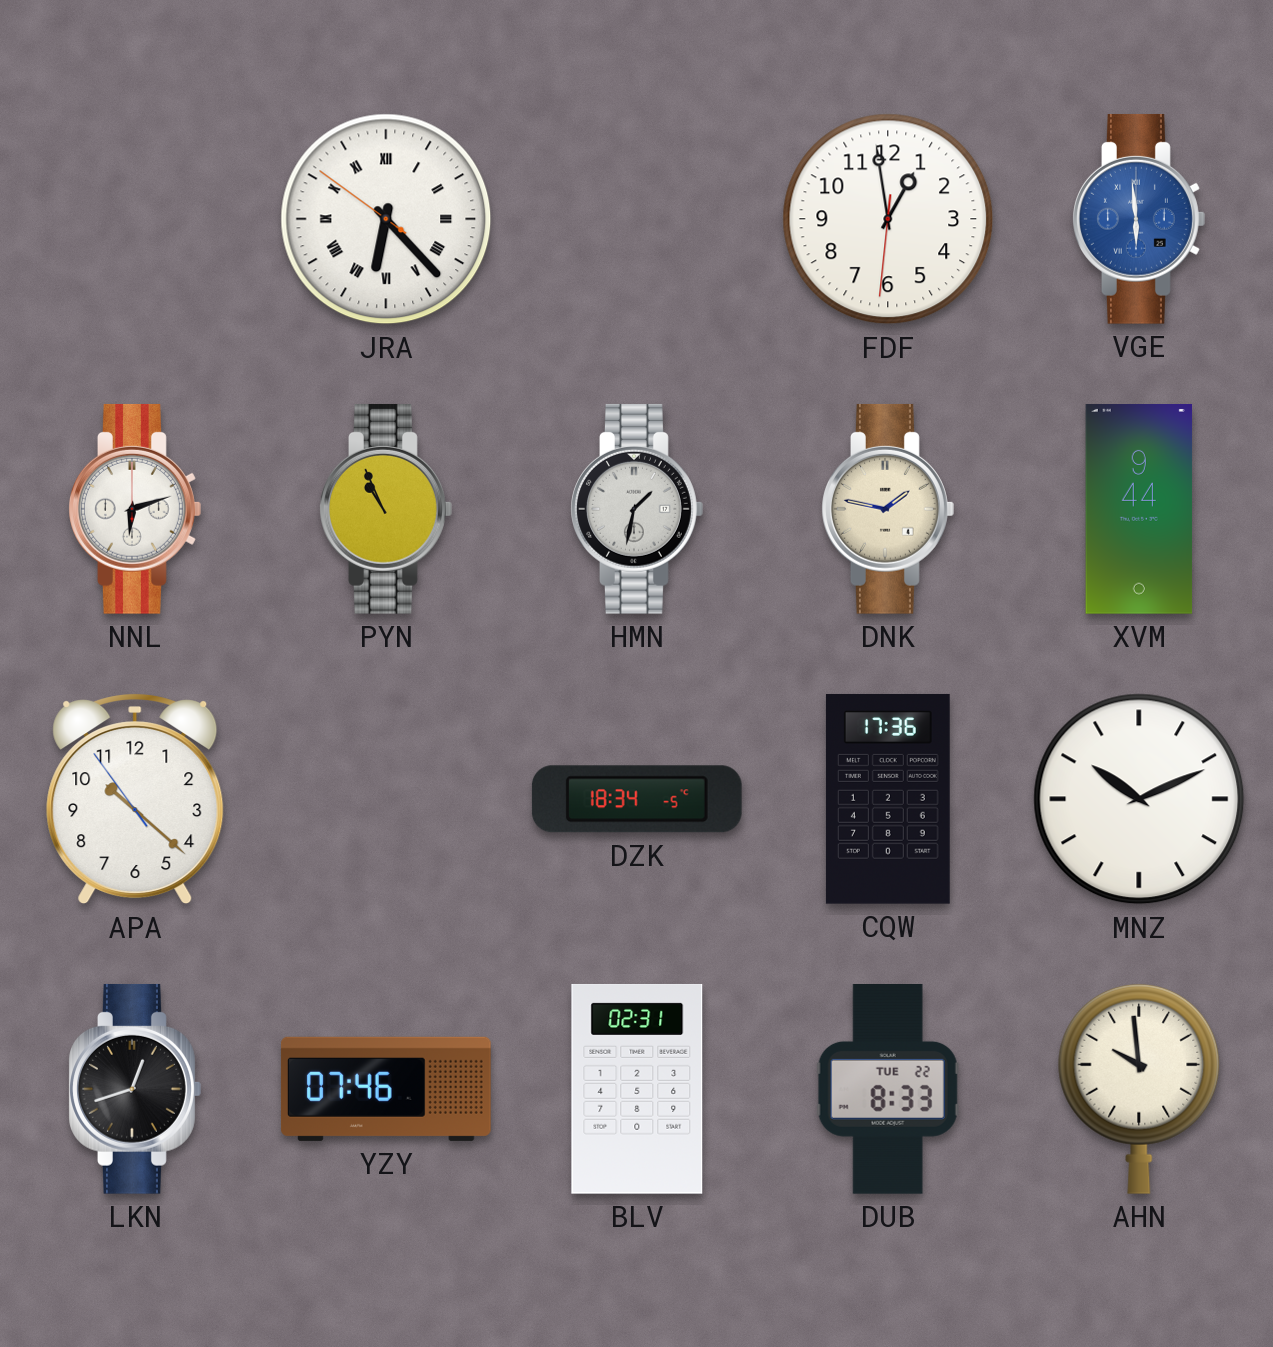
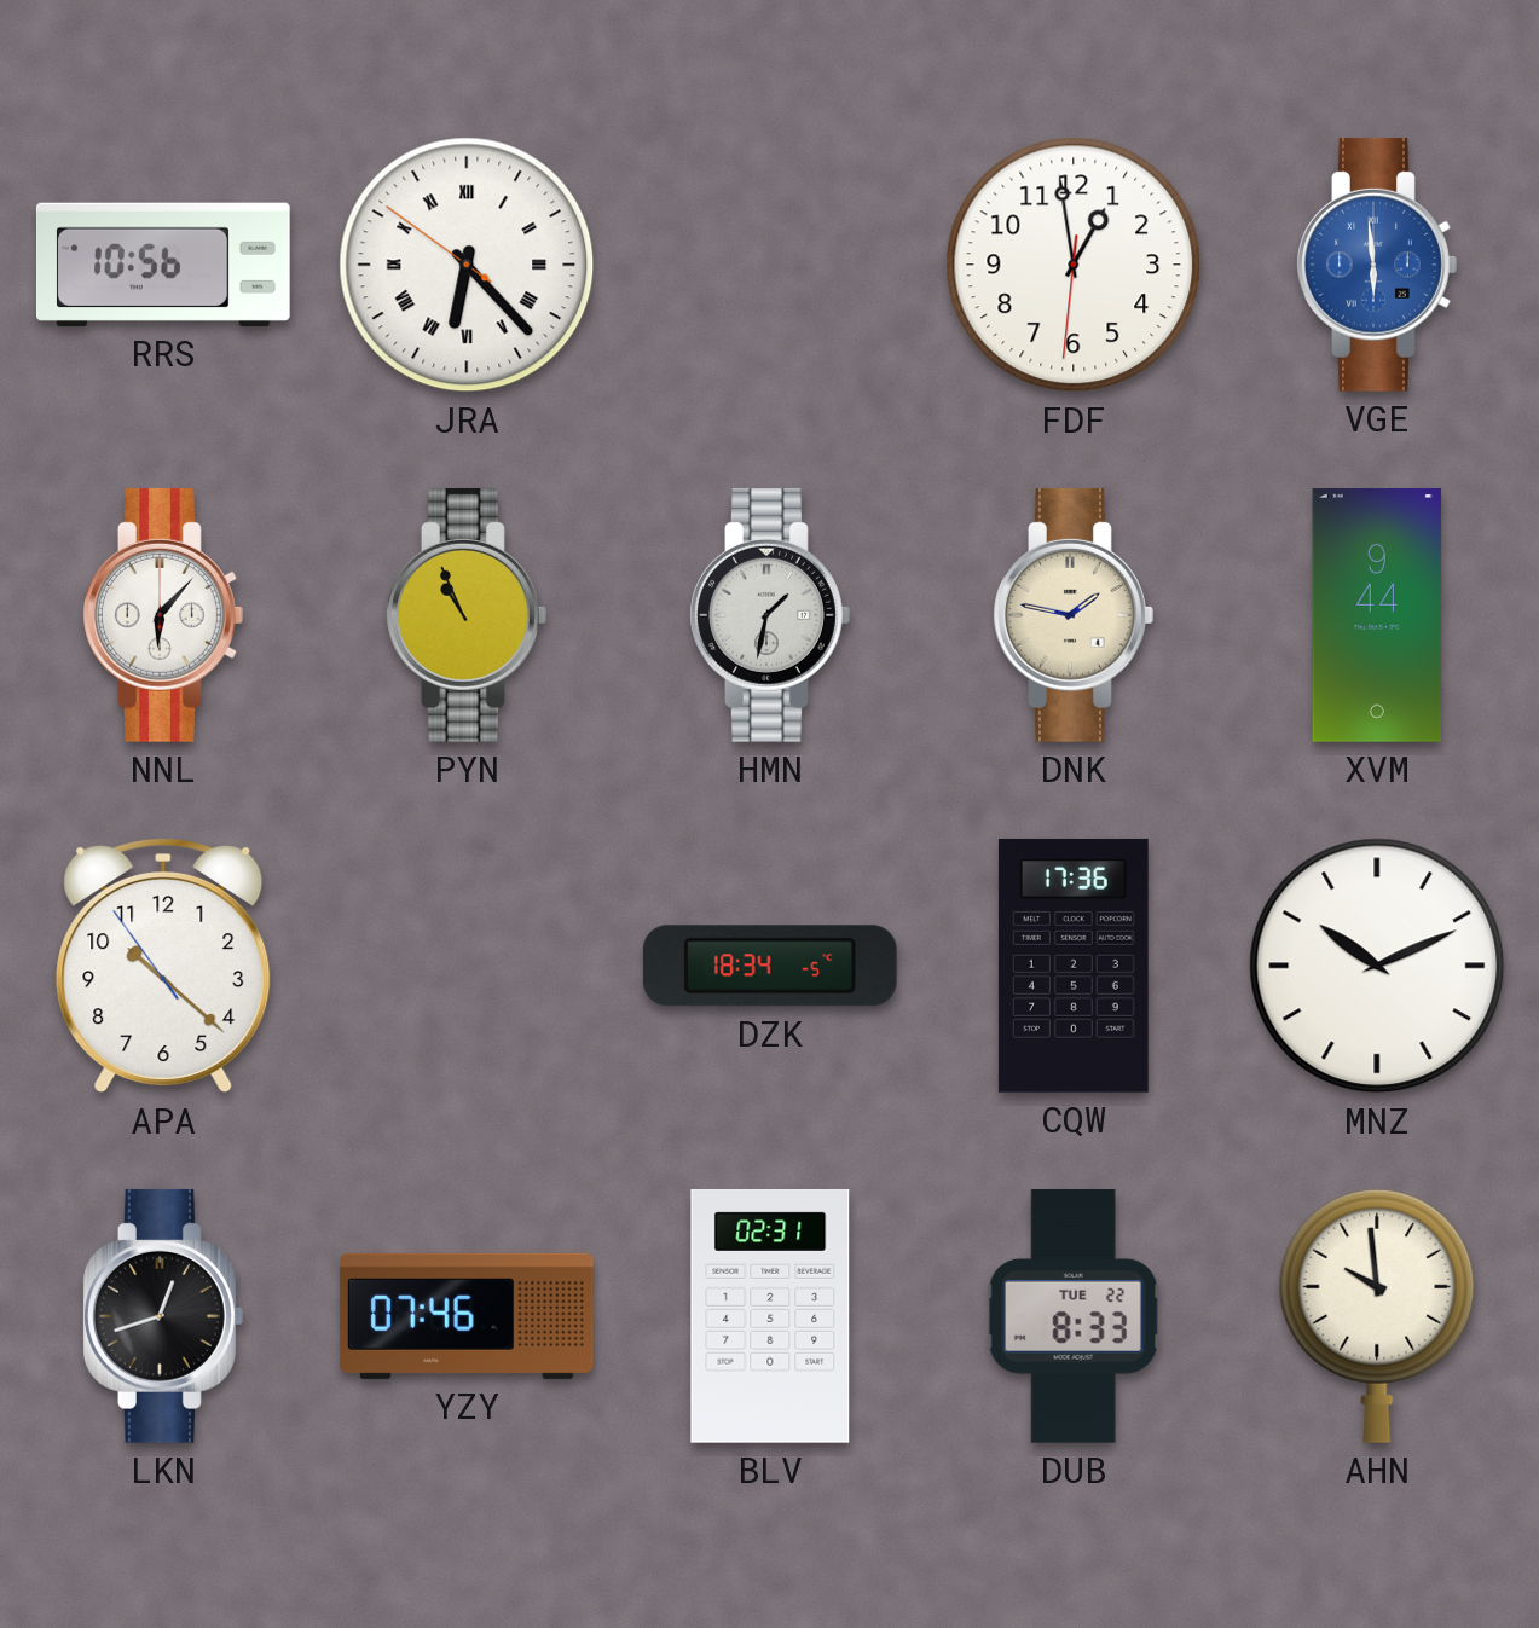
RRS: none -> 10:56
NNL: 6:12 -> 6:07
